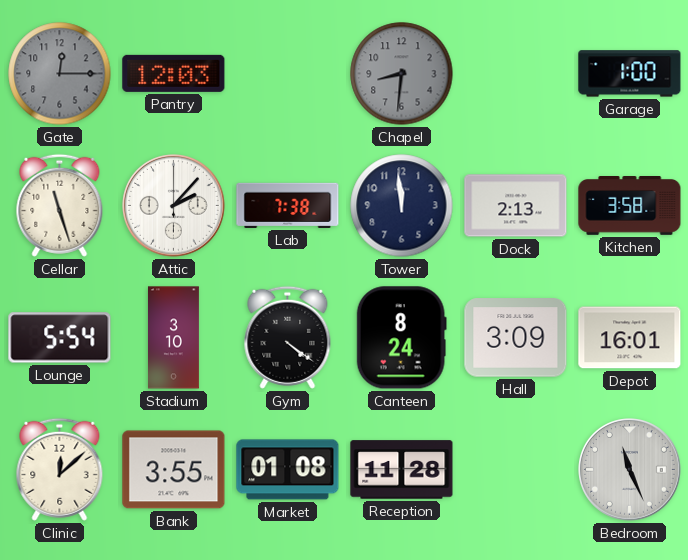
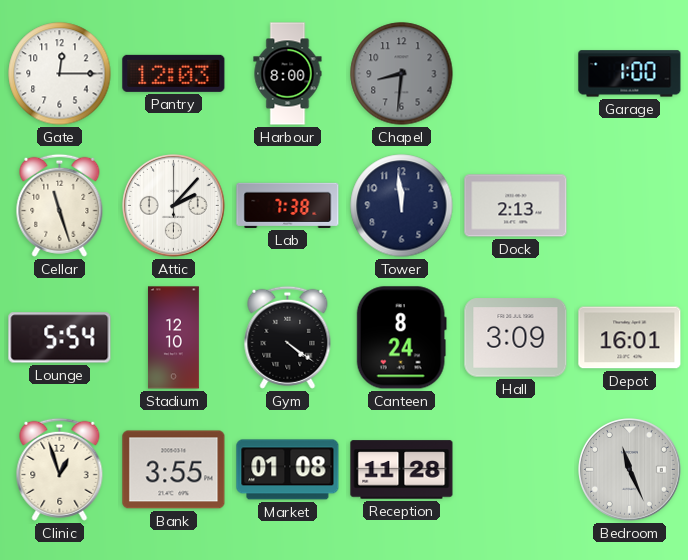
Gate dial: grey -> white
Harbour: none -> 8:00
Kitchen: 3:58 -> none
Stadium: 3:10 -> 12:10
Clinic: 12:08 -> 12:57
